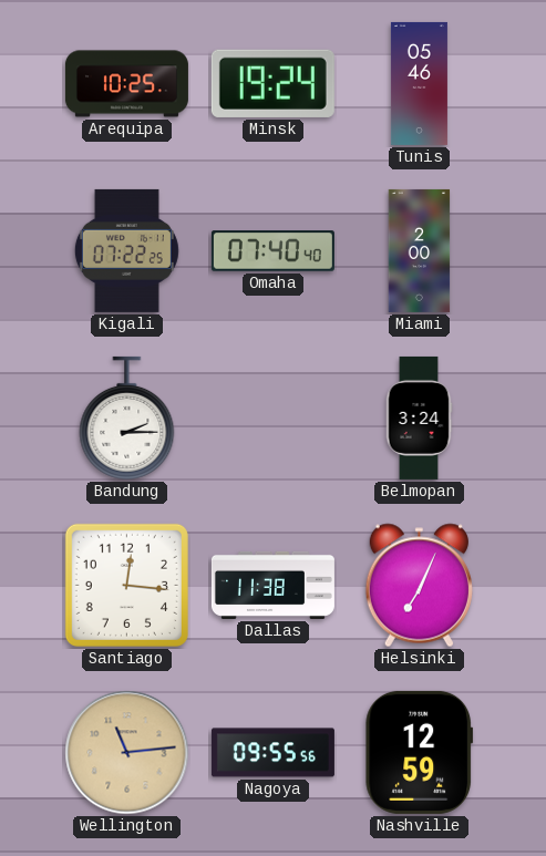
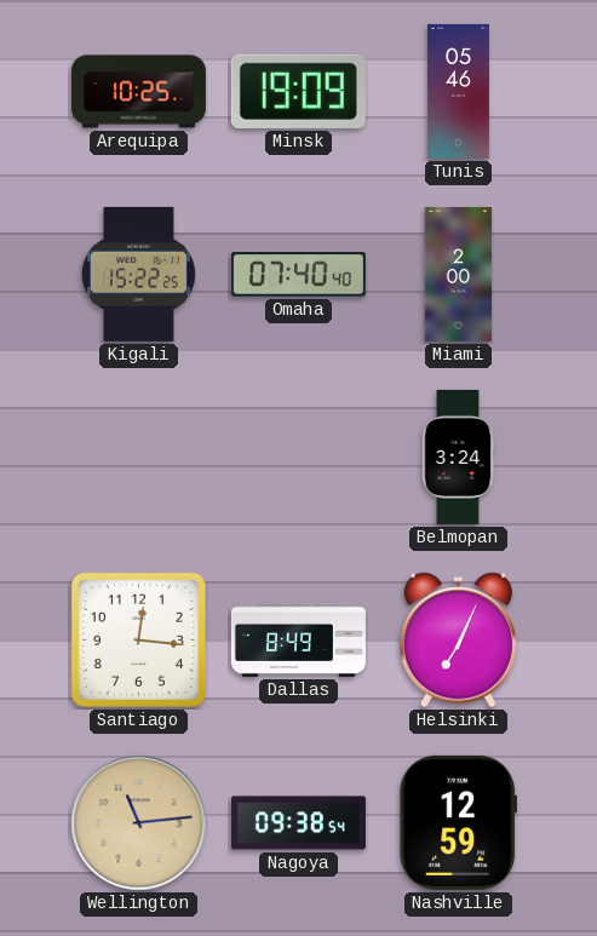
Minsk: 19:24 -> 19:09
Kigali: 07:22 -> 15:22
Bandung: 2:15 -> none
Dallas: 11:38 -> 8:49
Nagoya: 09:55 -> 09:38
